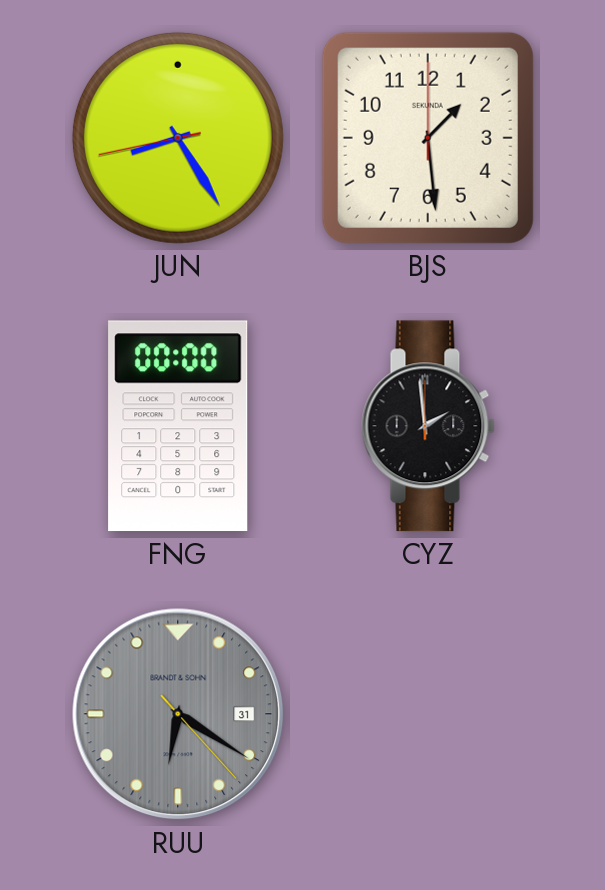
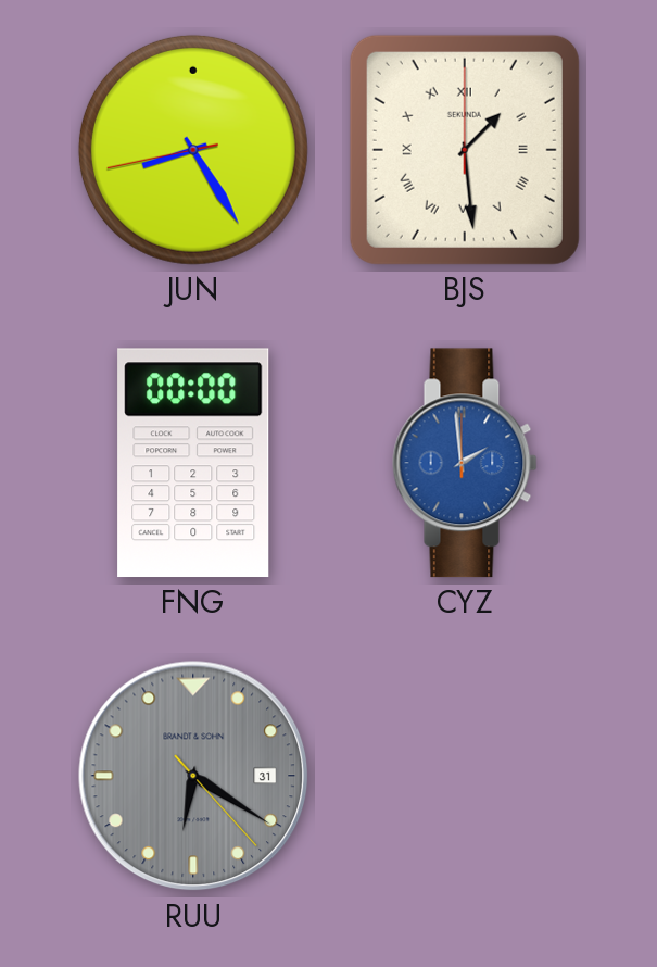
BJS numerals: Arabic -> Roman
CYZ dial: black -> blue
